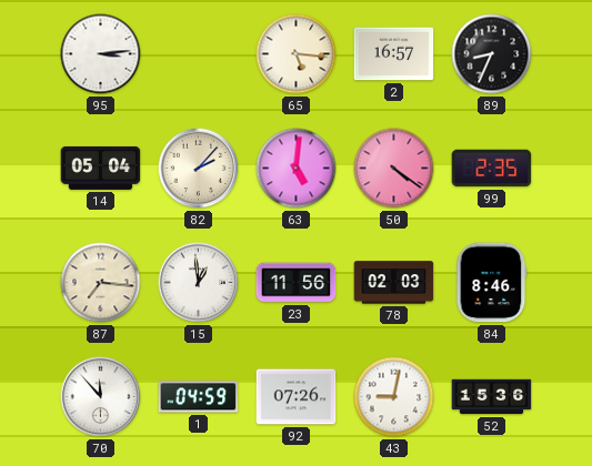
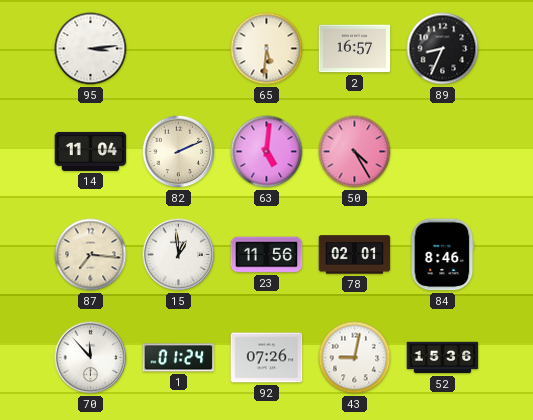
65: 5:16 -> 5:31
14: 05:04 -> 11:04
82: 2:07 -> 2:11
50: 4:21 -> 4:25
99: 2:35 -> none
78: 02:03 -> 02:01
1: 04:59 -> 01:24
